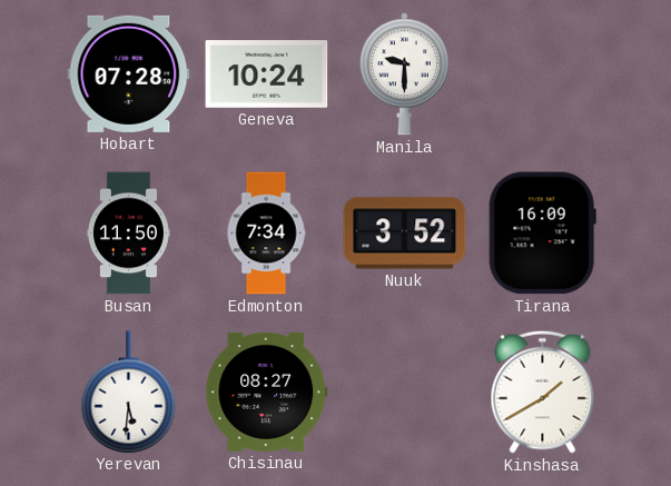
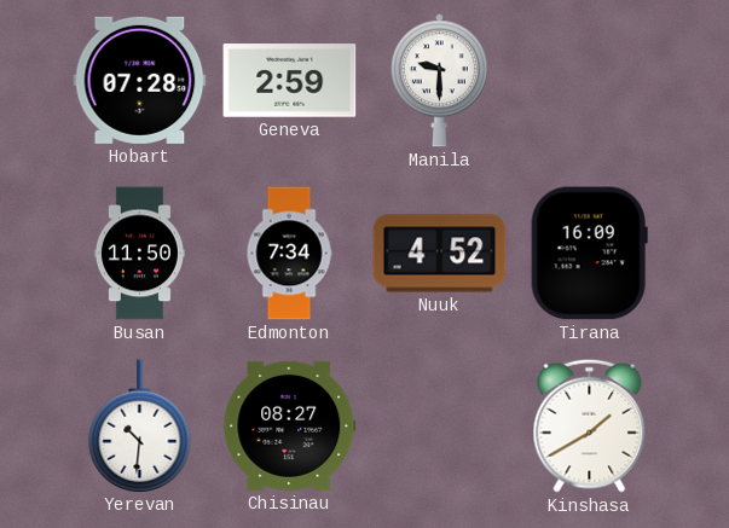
Geneva: 10:24 -> 2:59
Nuuk: 3:52 -> 4:52
Yerevan: 5:31 -> 10:31
